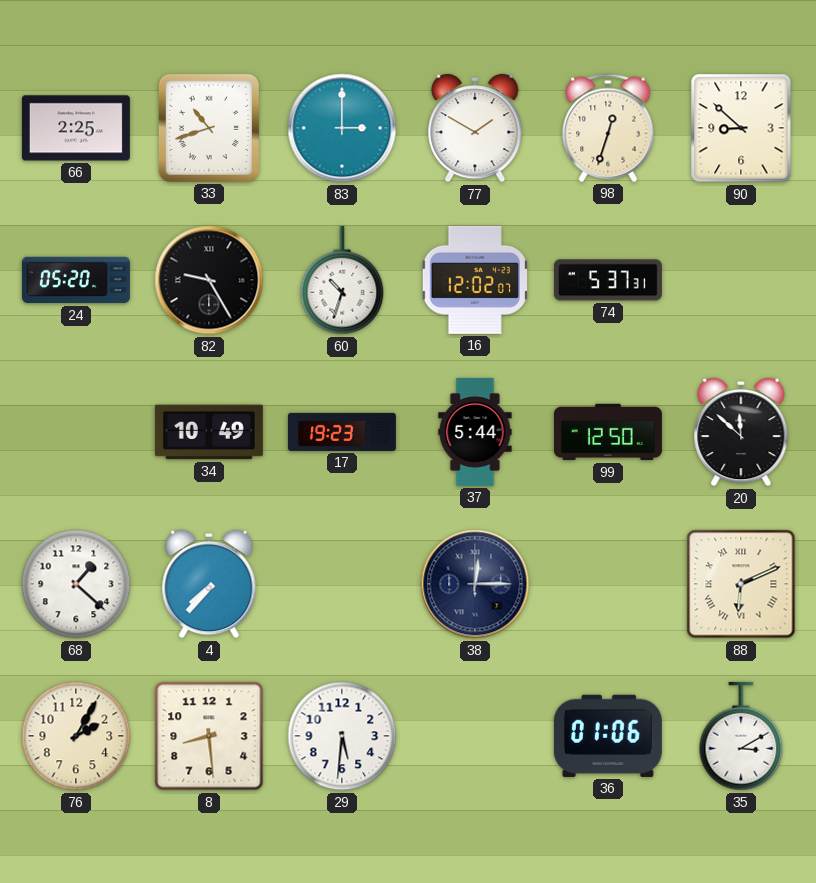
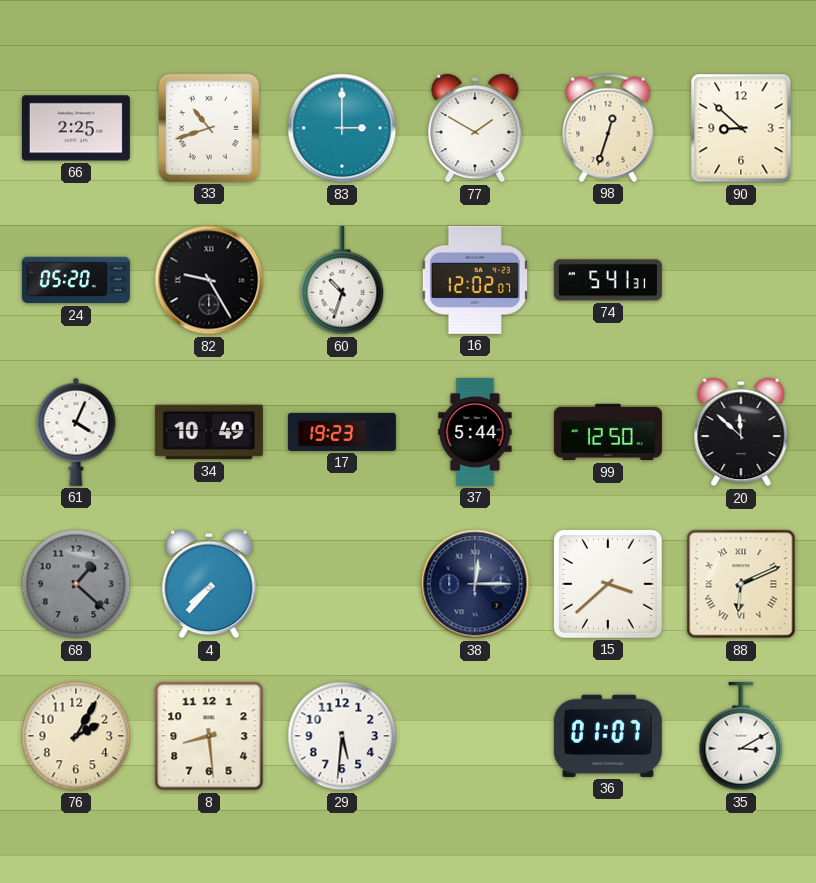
74: 5:37 -> 5:41
61: none -> 4:04
68 dial: white -> grey
15: none -> 3:38
36: 01:06 -> 01:07
